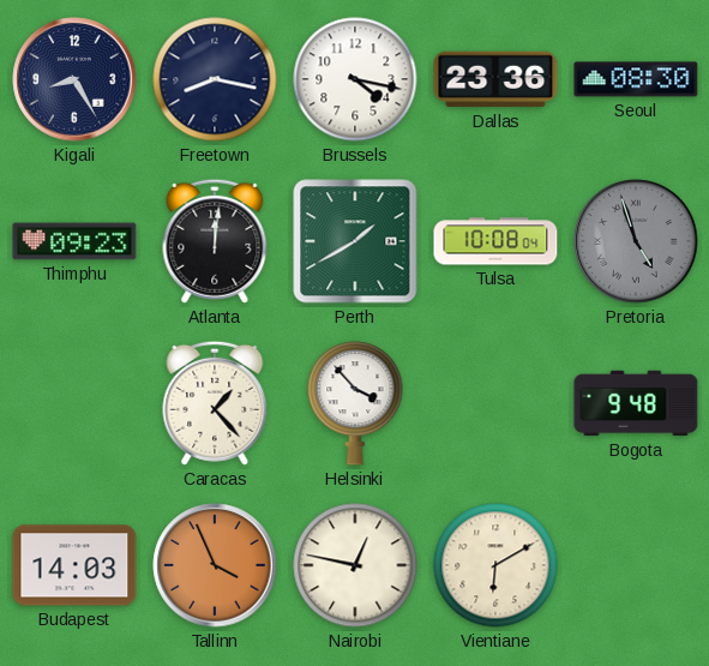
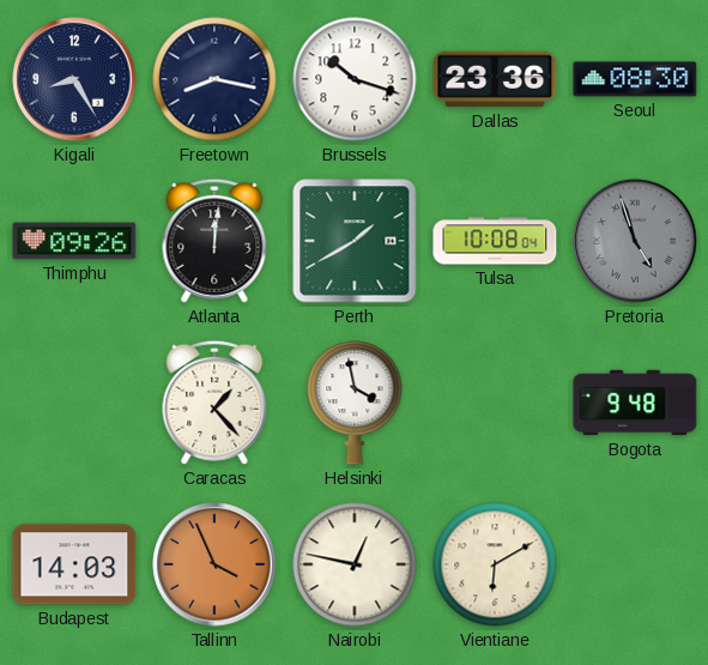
Brussels: 4:17 -> 10:18
Thimphu: 09:23 -> 09:26
Helsinki: 3:53 -> 3:58
